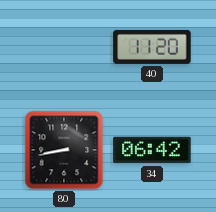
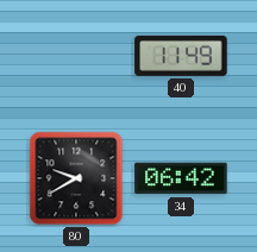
40: 11:20 -> 11:49
80: 8:43 -> 9:40
